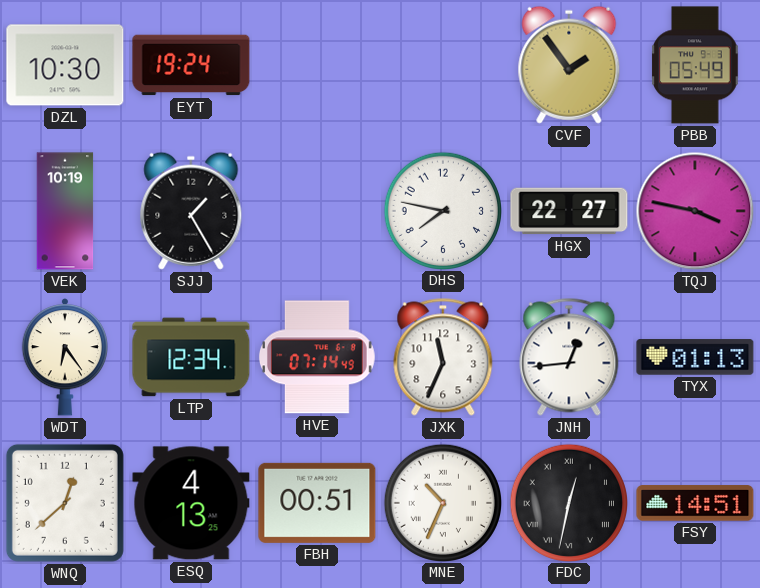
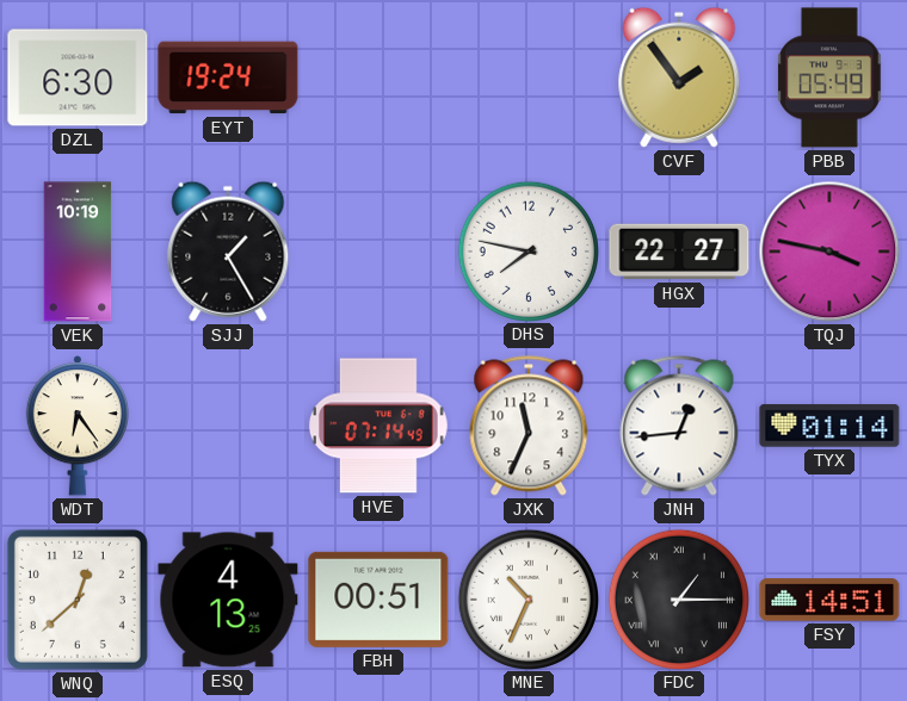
DZL: 10:30 -> 6:30
LTP: 12:34 -> none
TYX: 01:13 -> 01:14
FDC: 12:32 -> 1:15
